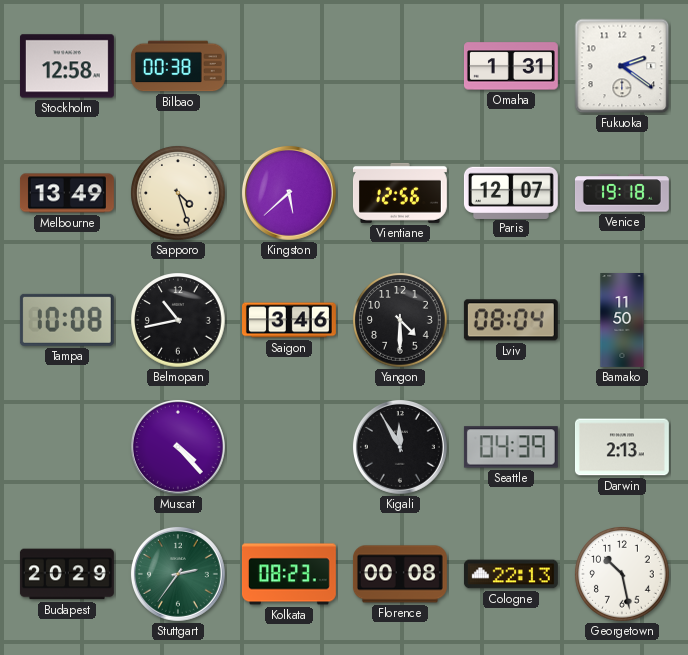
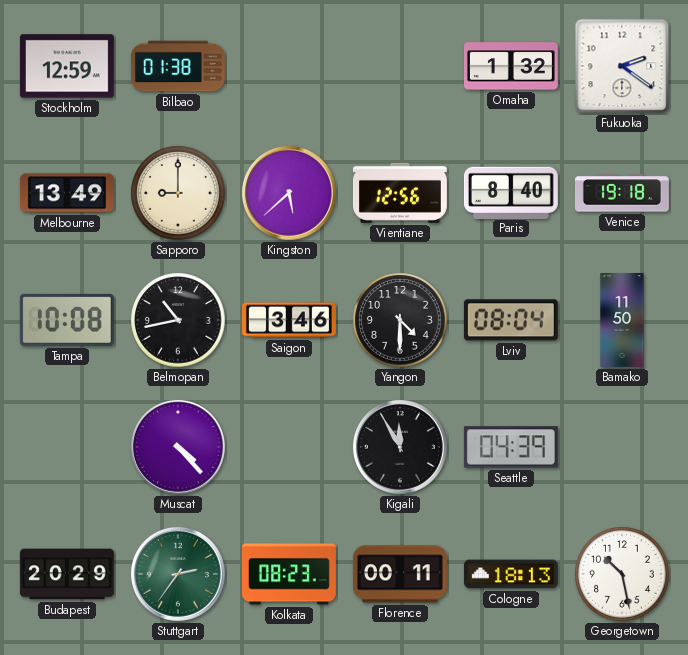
Stockholm: 12:58 -> 12:59
Bilbao: 00:38 -> 01:38
Omaha: 1:31 -> 1:32
Sapporo: 4:27 -> 9:00
Paris: 12:07 -> 8:40
Darwin: 2:13 -> none
Florence: 00:08 -> 00:11
Cologne: 22:13 -> 18:13
